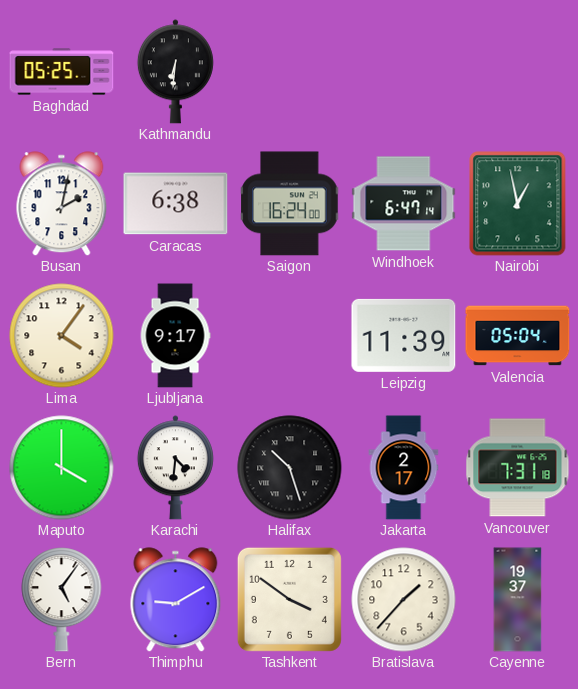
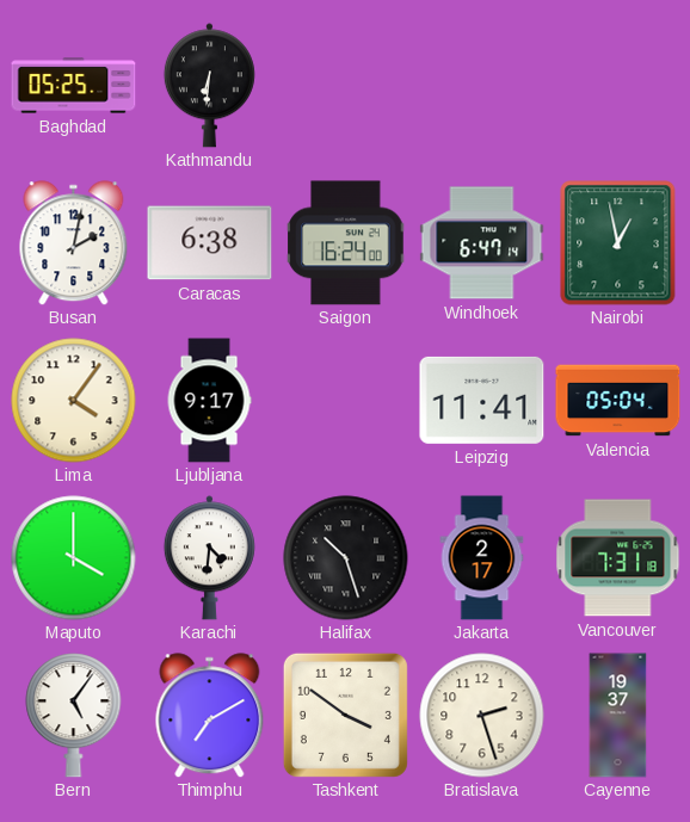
Leipzig: 11:39 -> 11:41
Thimphu: 9:10 -> 7:10
Bratislava: 1:37 -> 2:27
